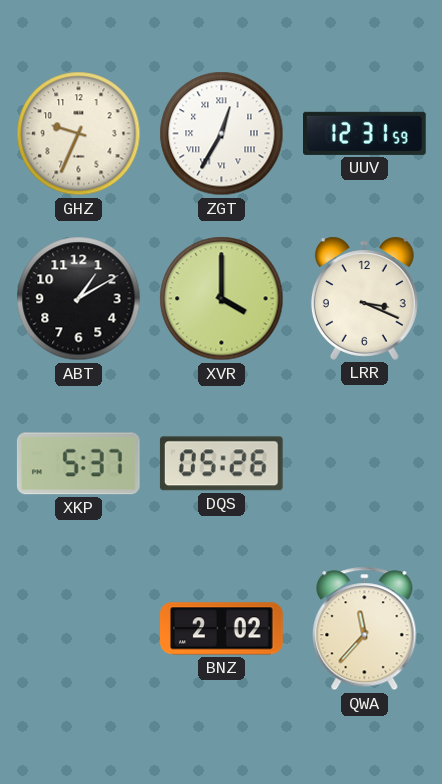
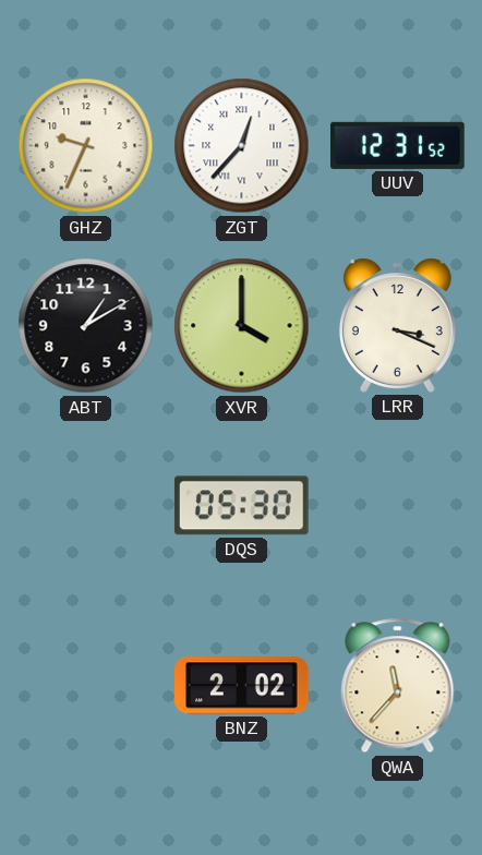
ZGT: 12:35 -> 12:37
UUV: 12:31:59 -> 12:31:52
XKP: 5:37 -> none
DQS: 05:26 -> 05:30
